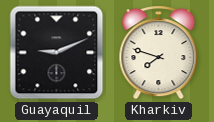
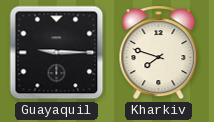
Guayaquil: 9:11 -> 9:15
